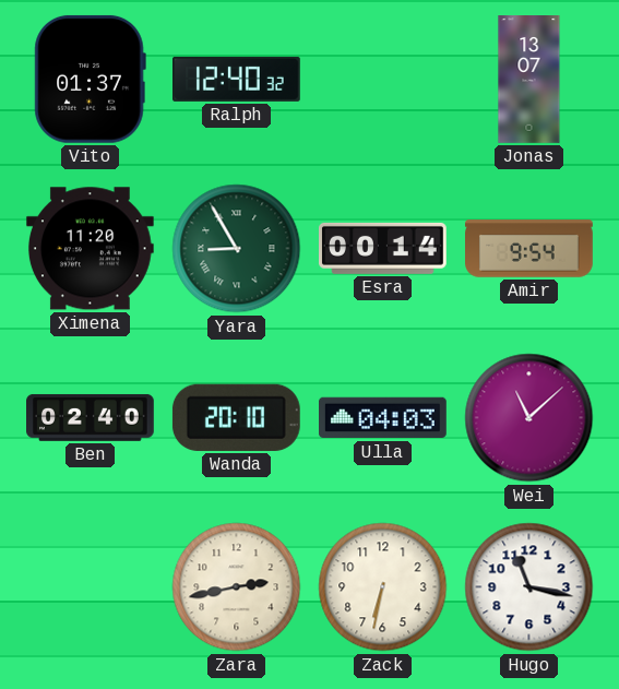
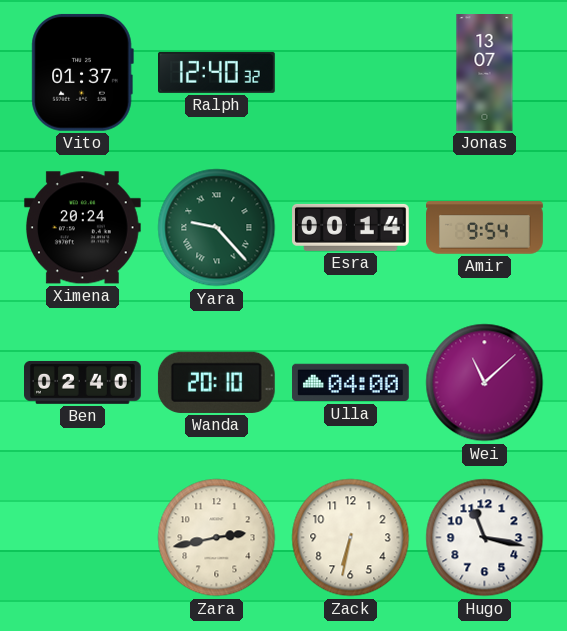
Ximena: 11:20 -> 20:24
Yara: 8:55 -> 9:23
Ulla: 04:03 -> 04:00
